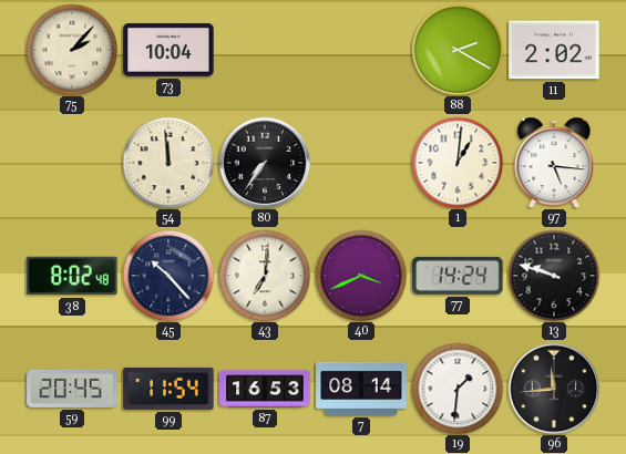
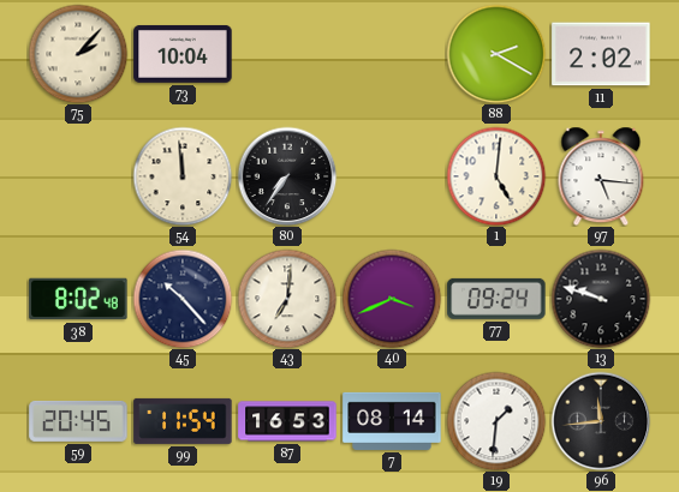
1: 1:01 -> 5:01
77: 14:24 -> 09:24
